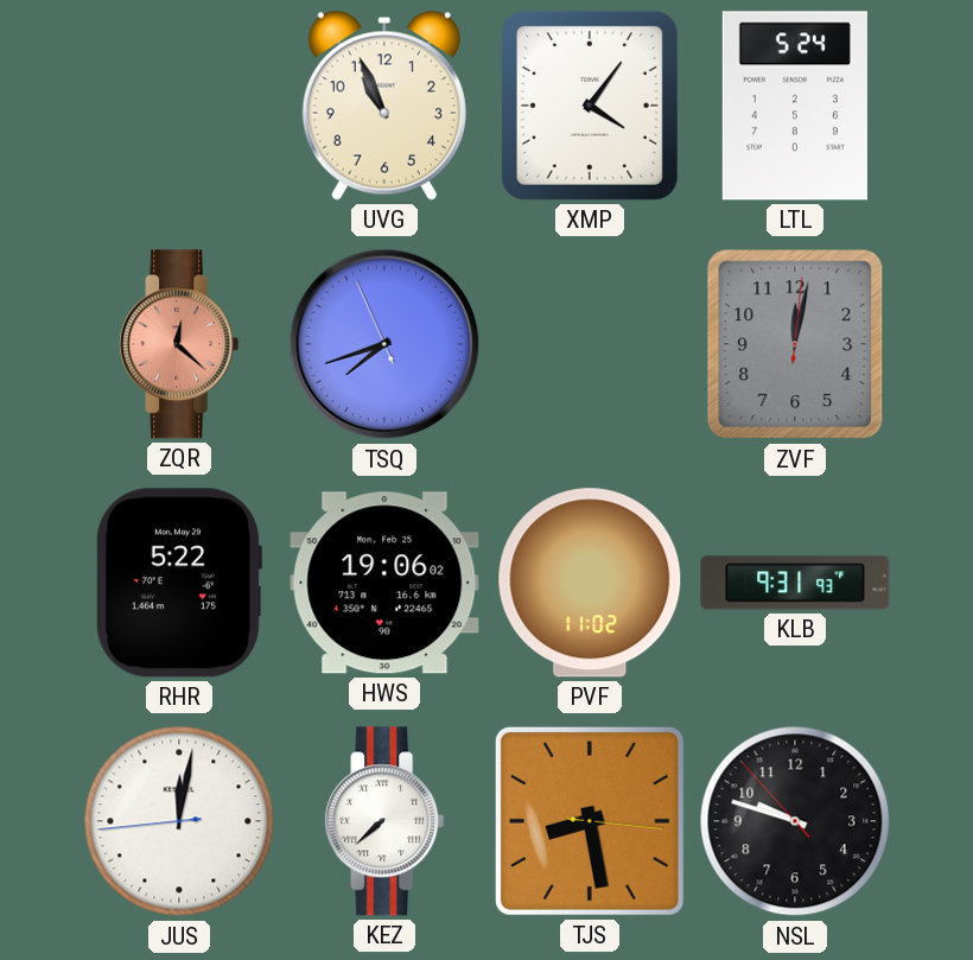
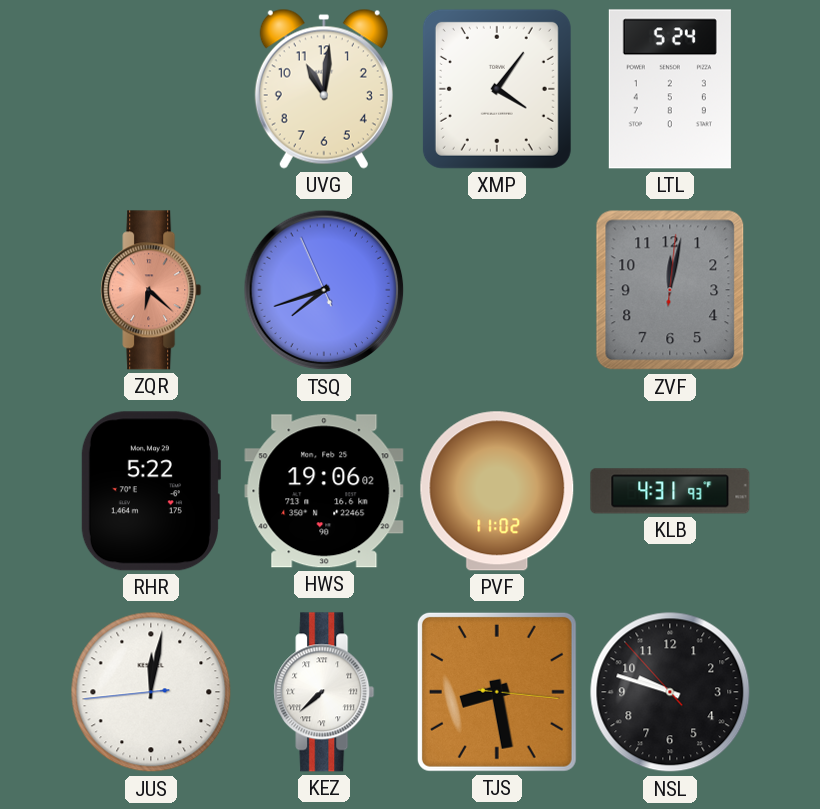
UVG: 10:56 -> 11:01
ZQR: 12:22 -> 6:22
KLB: 9:31 -> 4:31
